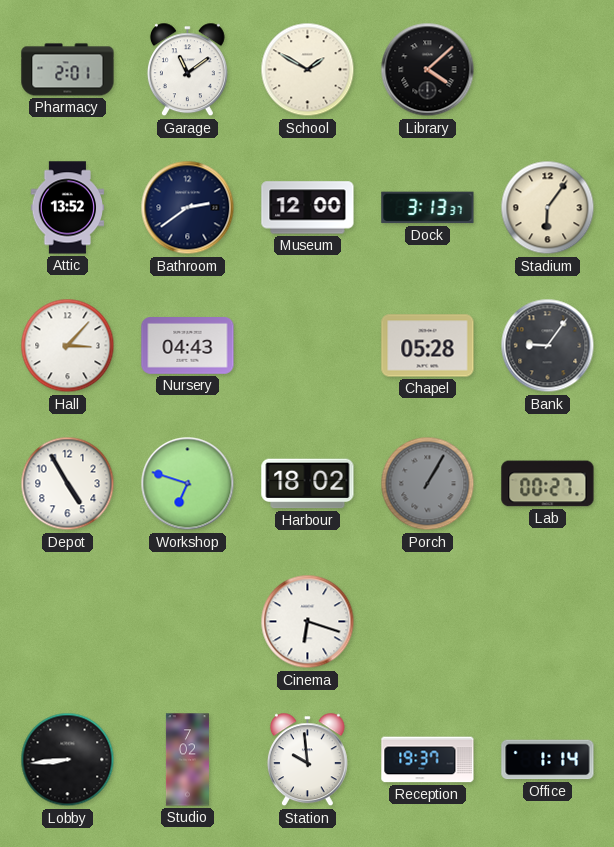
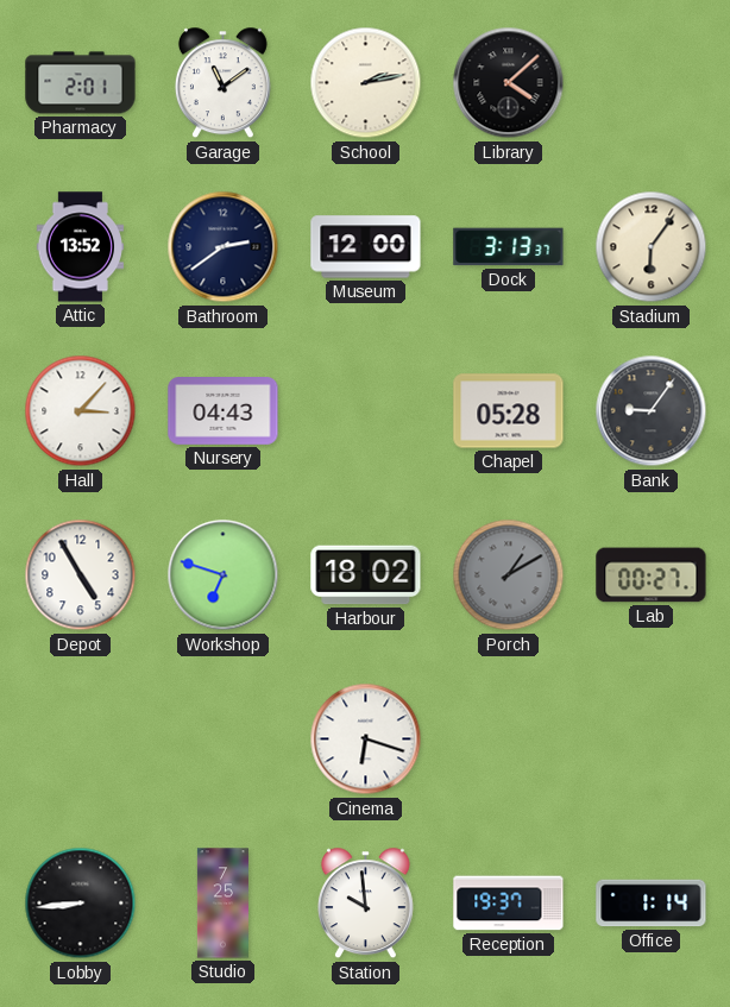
School: 1:50 -> 2:13
Porch: 1:05 -> 1:10
Studio: 7:02 -> 7:25
